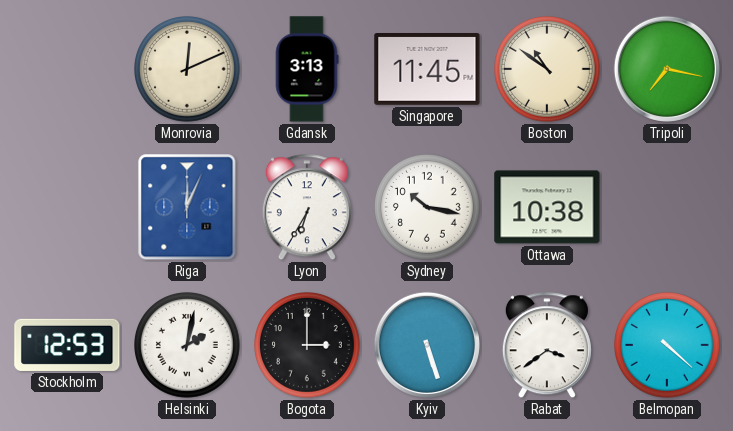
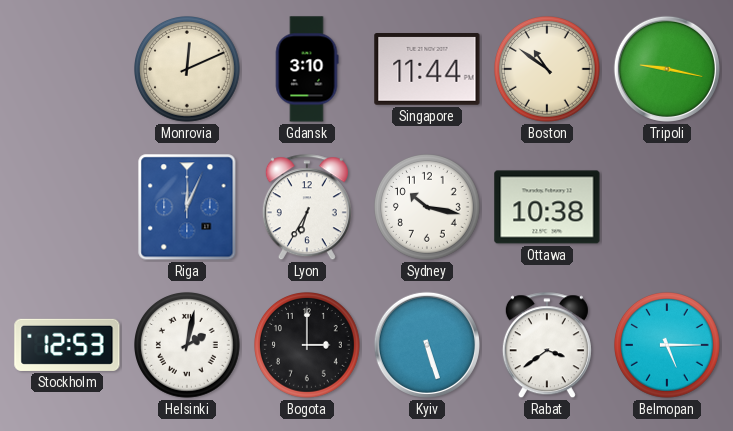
Gdansk: 3:13 -> 3:10
Singapore: 11:45 -> 11:44
Tripoli: 7:17 -> 9:17
Belmopan: 4:22 -> 5:15
